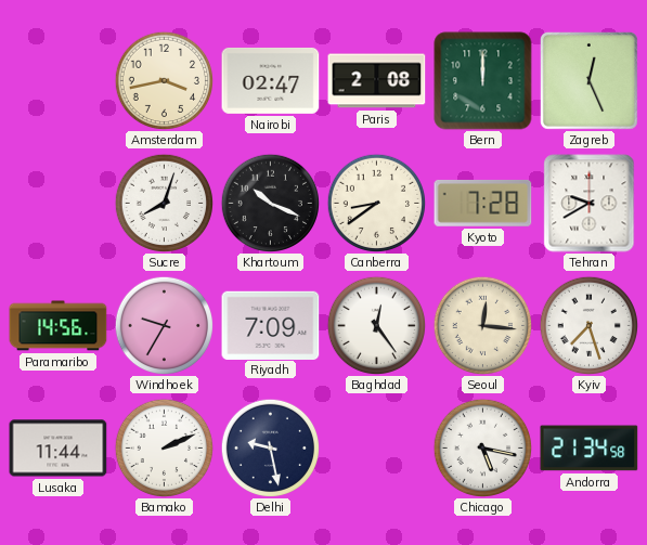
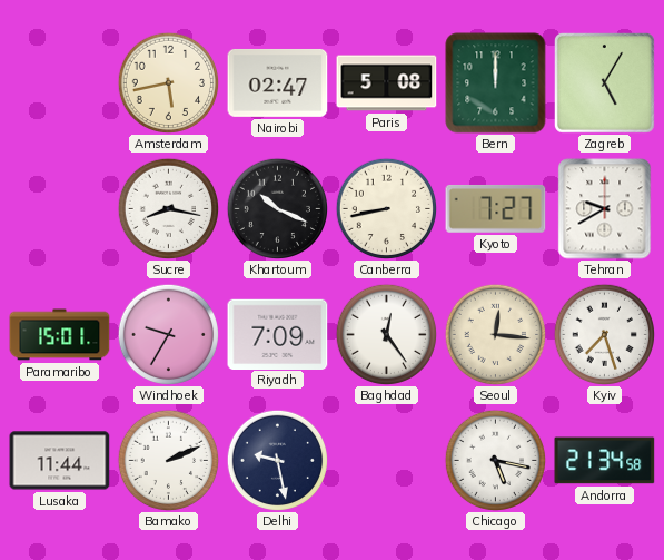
Amsterdam: 3:43 -> 5:43
Paris: 2:08 -> 5:08
Zagreb: 12:26 -> 5:05
Sucre: 8:03 -> 8:17
Canberra: 8:39 -> 8:43
Kyoto: 7:28 -> 7:27
Paramaribo: 14:56 -> 15:01
